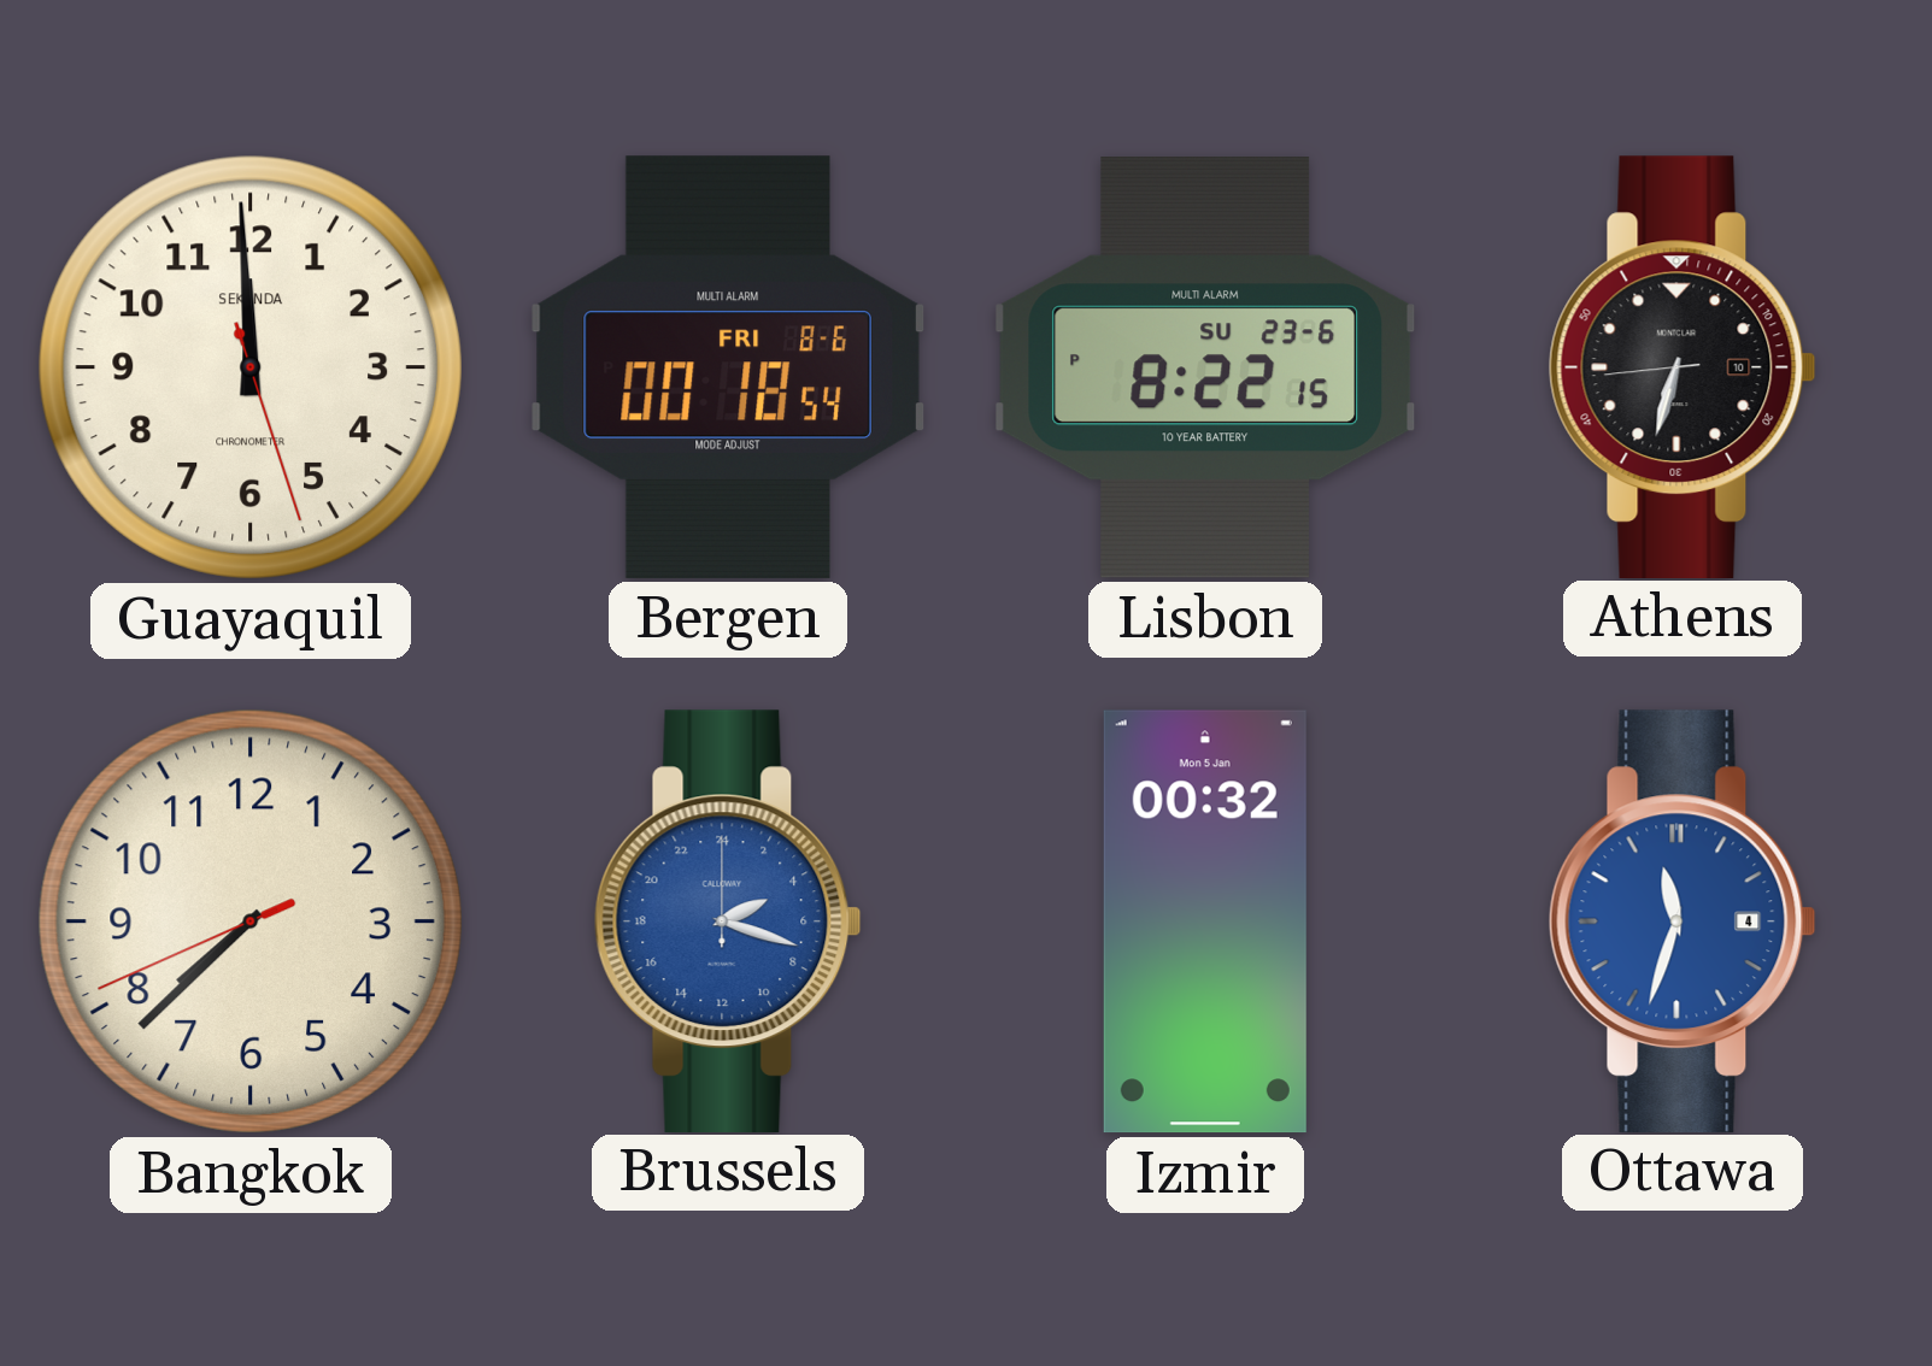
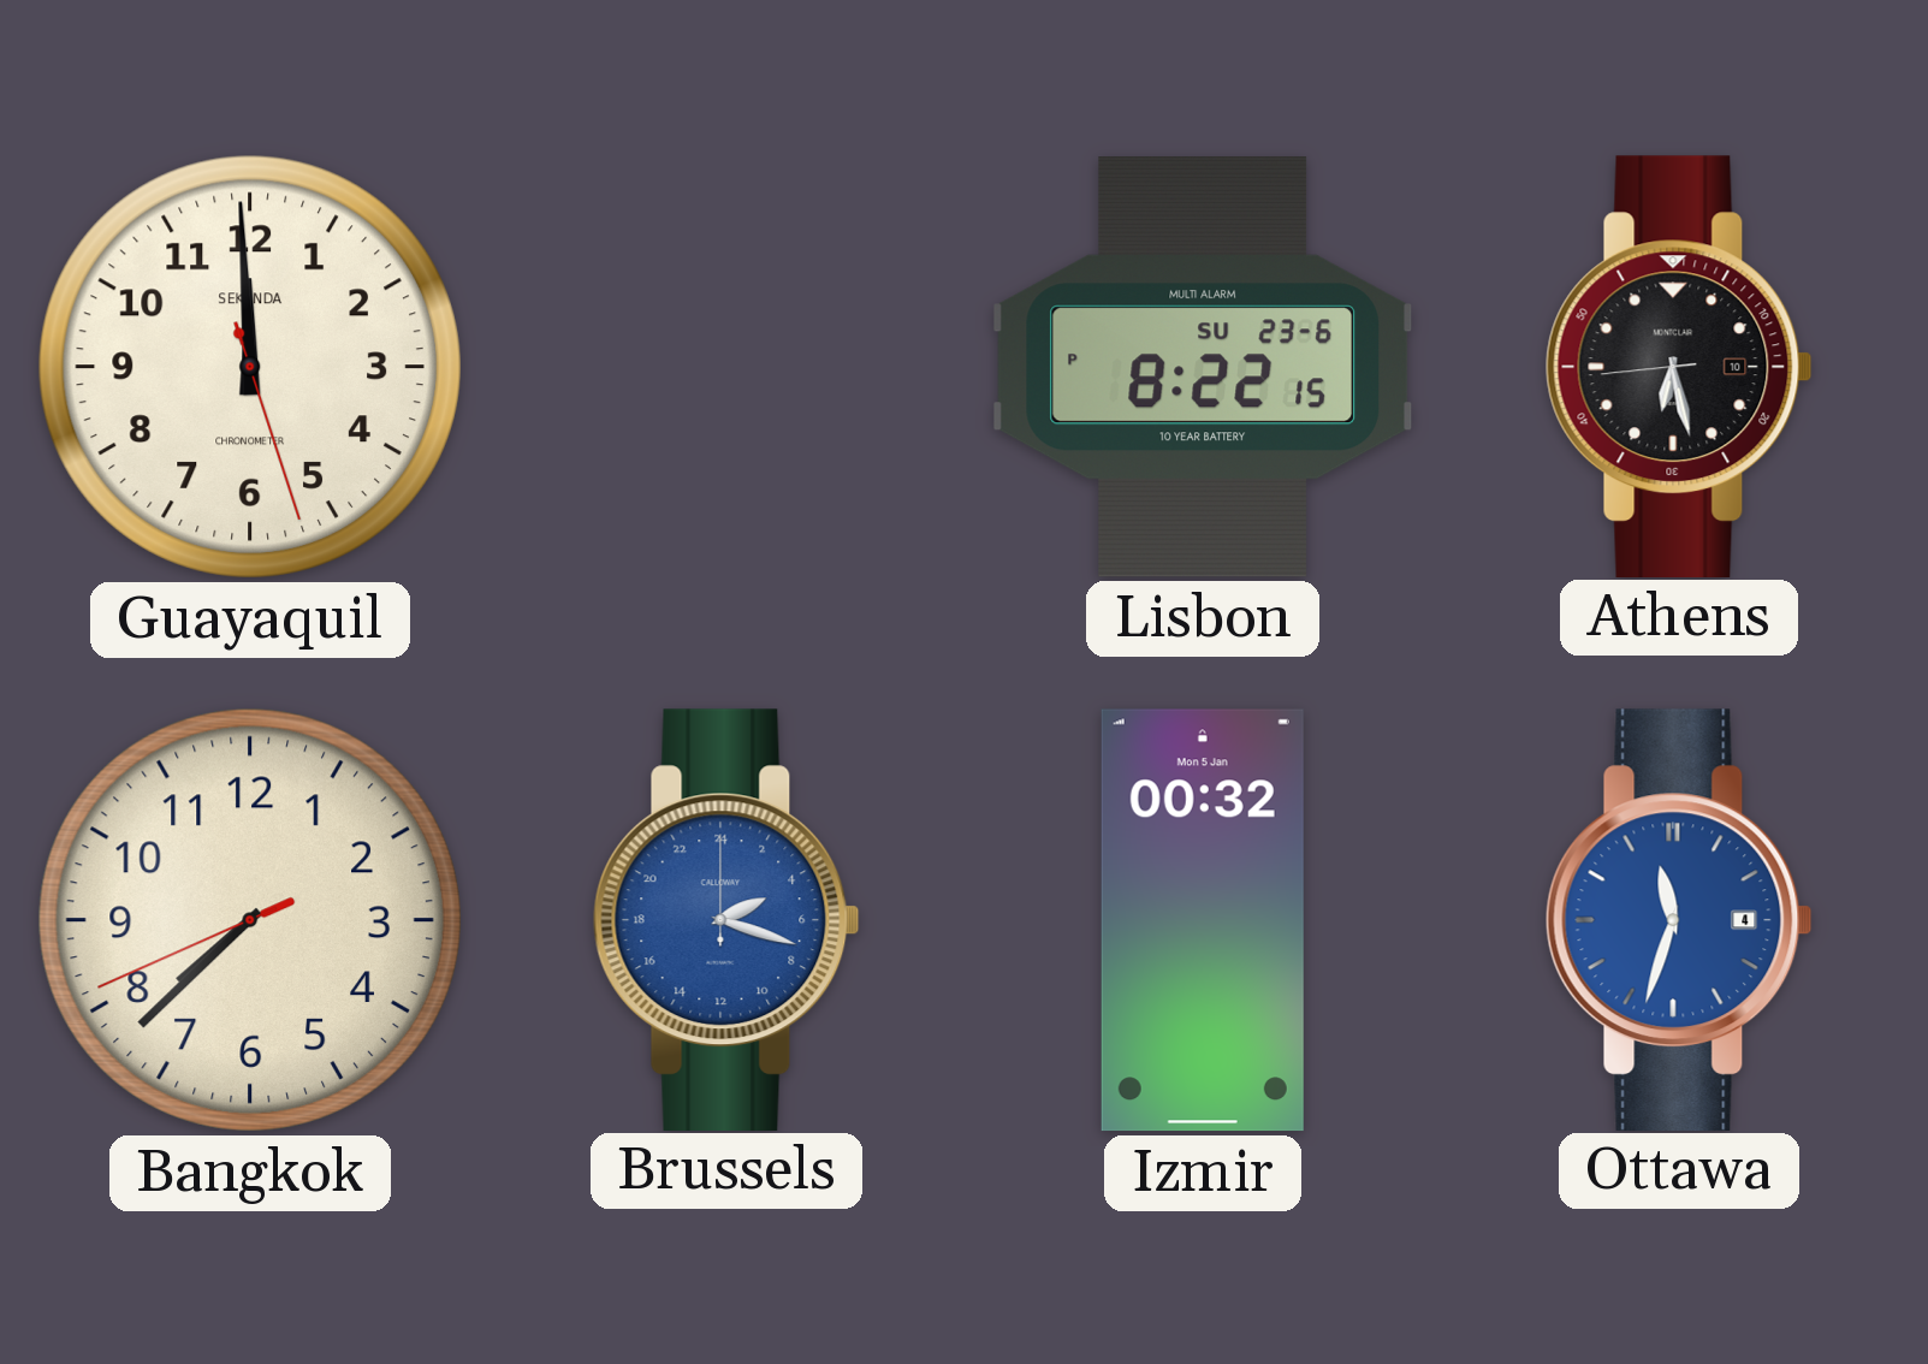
Bergen: 00:18 -> none
Athens: 6:32 -> 6:27
